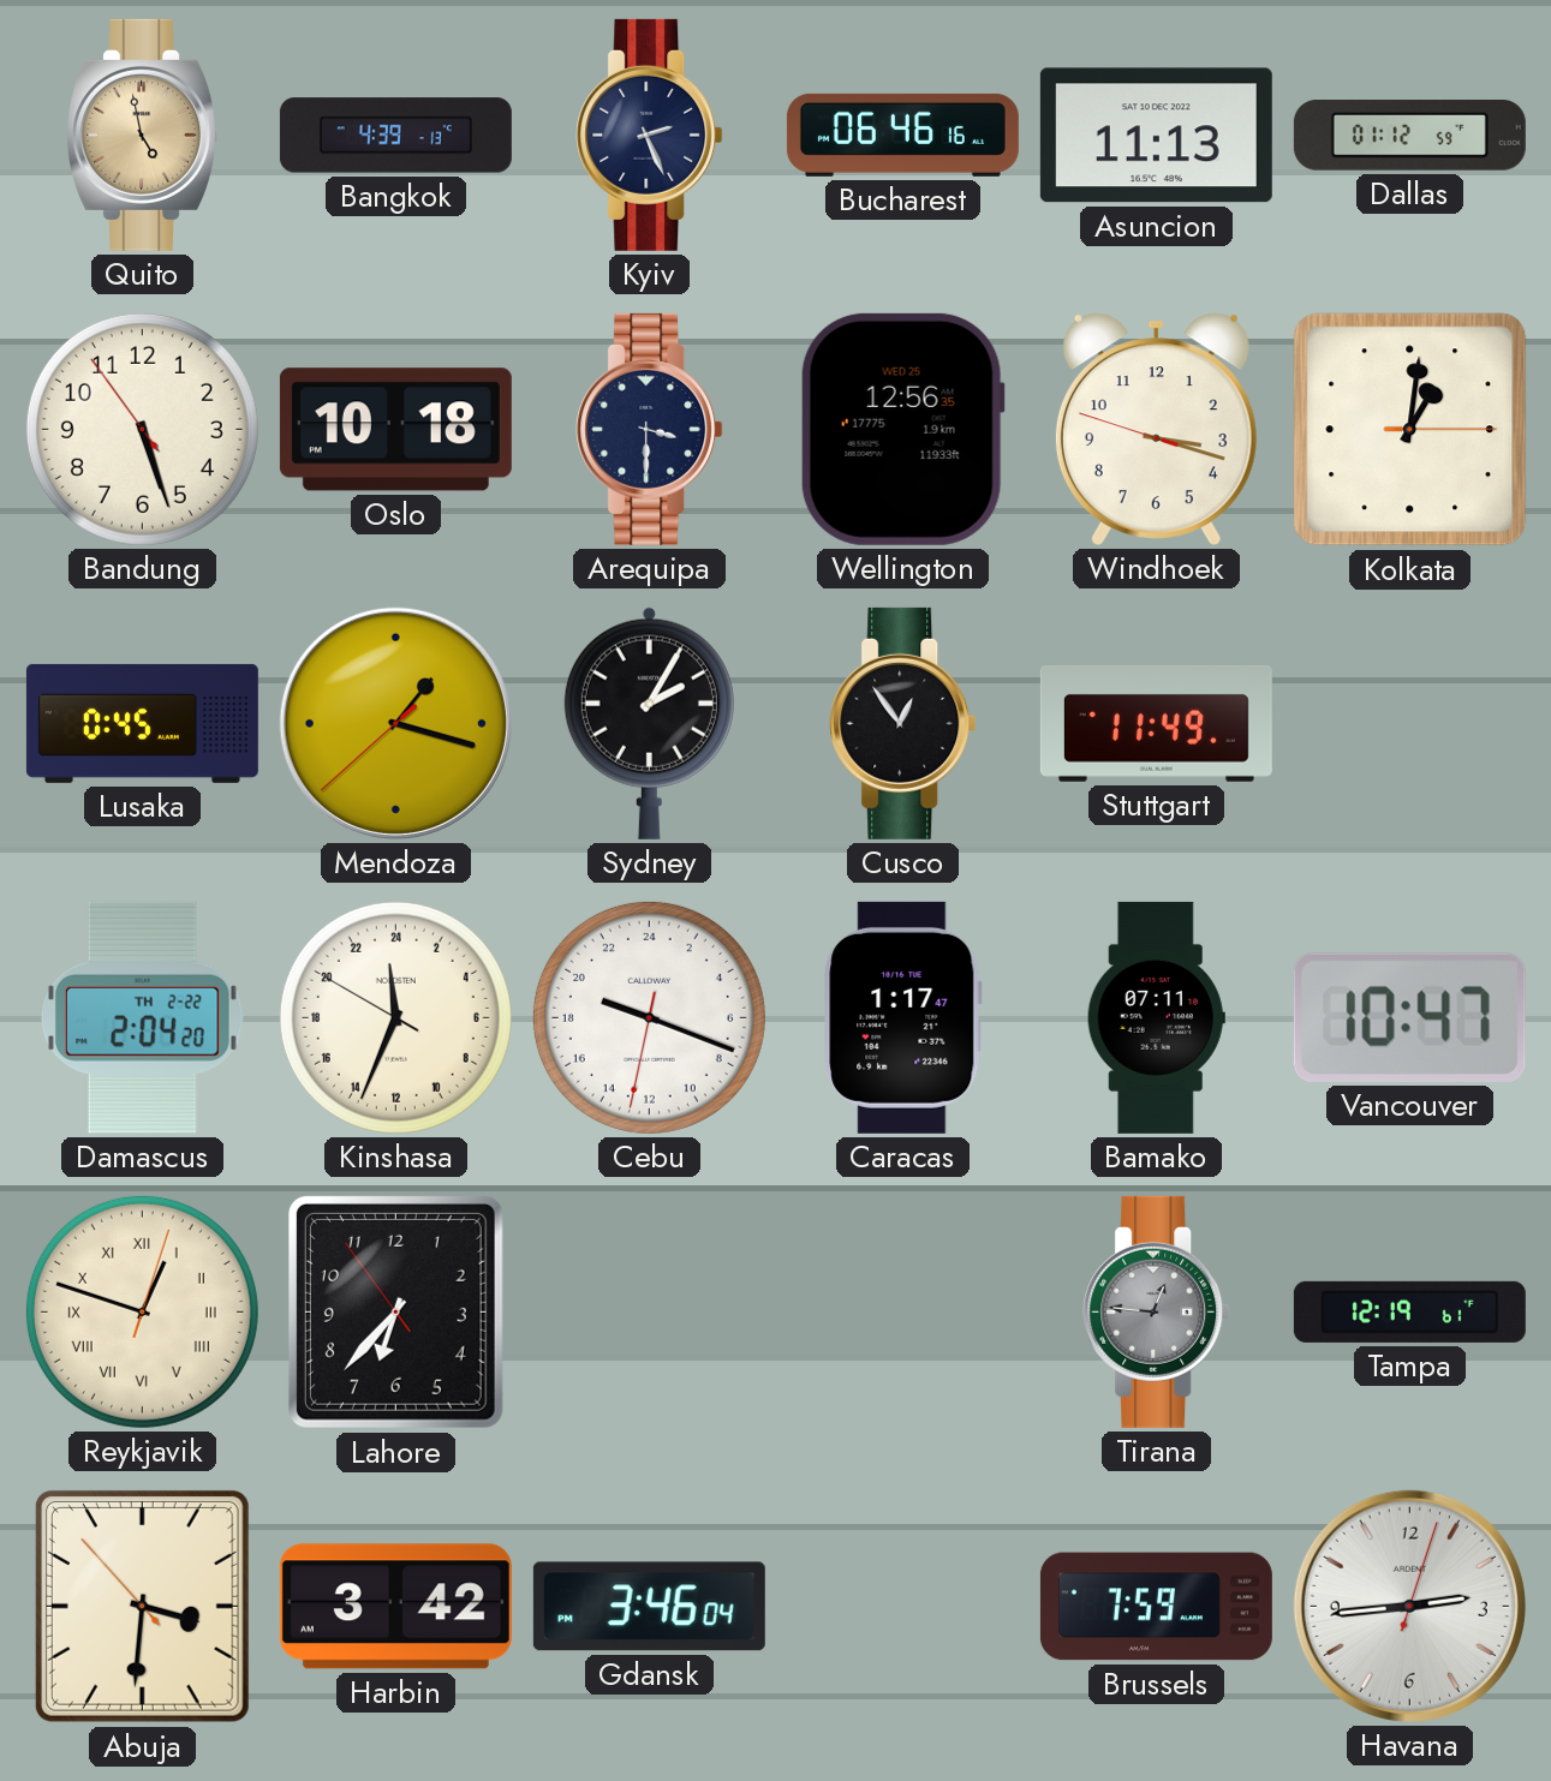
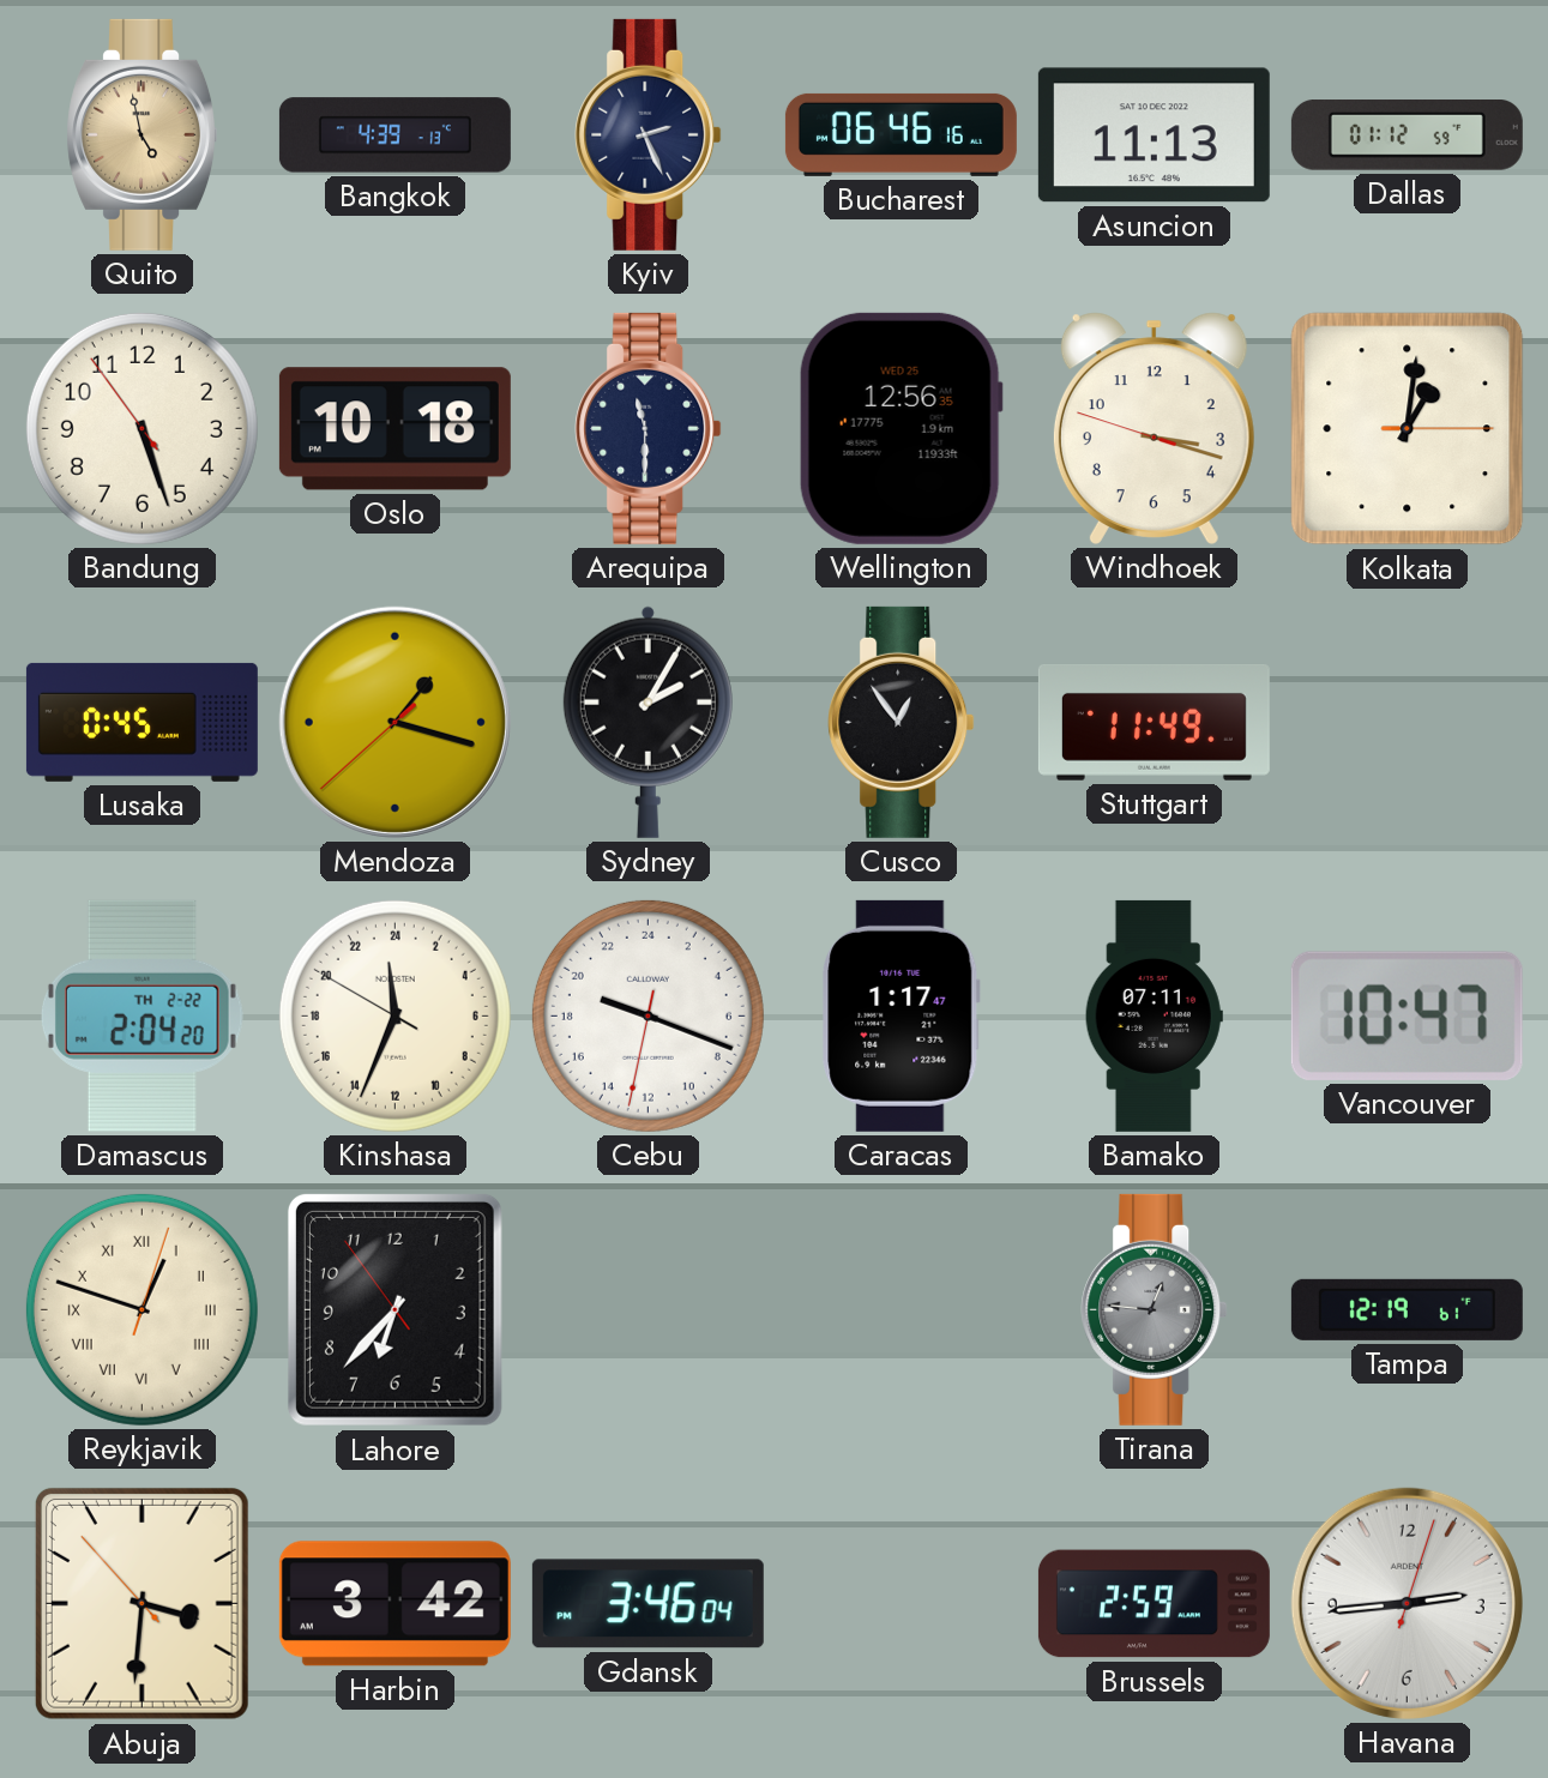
Arequipa: 3:30 -> 11:30
Brussels: 7:59 -> 2:59
